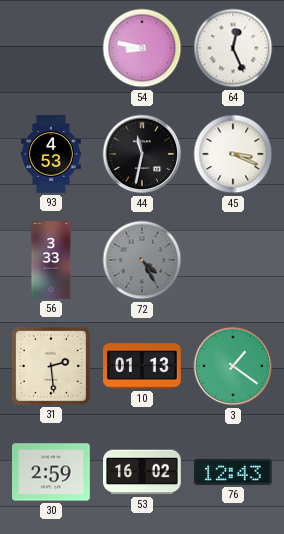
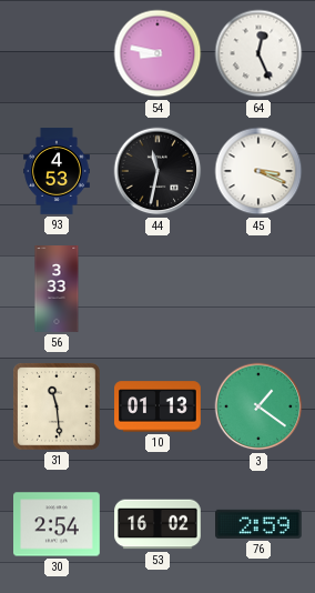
72: 4:25 -> none
31: 2:29 -> 11:29
30: 2:59 -> 2:54
76: 12:43 -> 2:59
